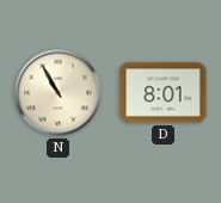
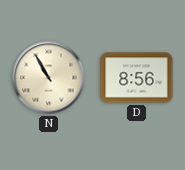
D: 8:01 -> 8:56
